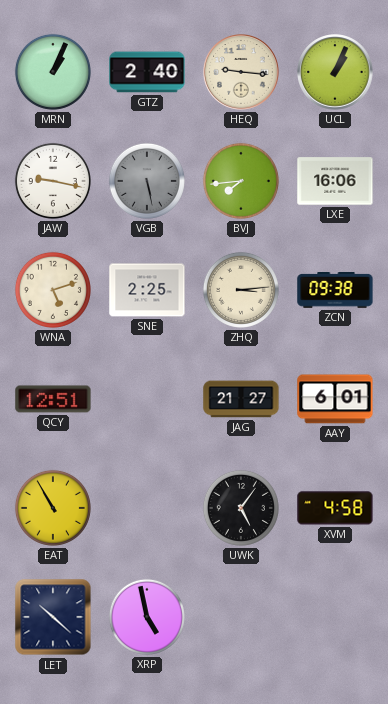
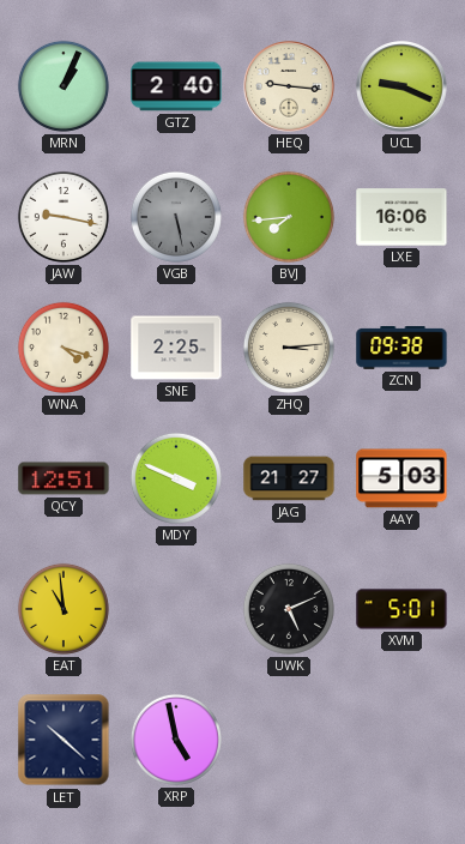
UCL: 1:04 -> 9:19
WNA: 5:12 -> 4:18
MDY: none -> 3:49
AAY: 6:01 -> 5:03
EAT: 10:55 -> 10:59
UWK: 5:06 -> 5:11
XVM: 4:58 -> 5:01
